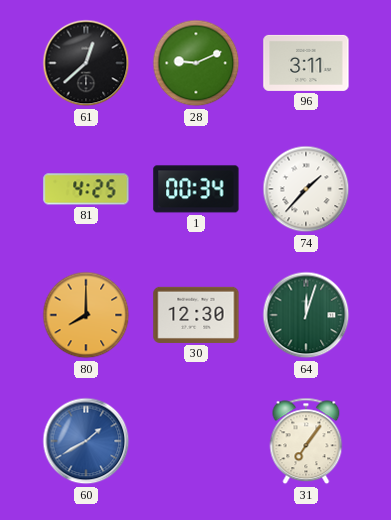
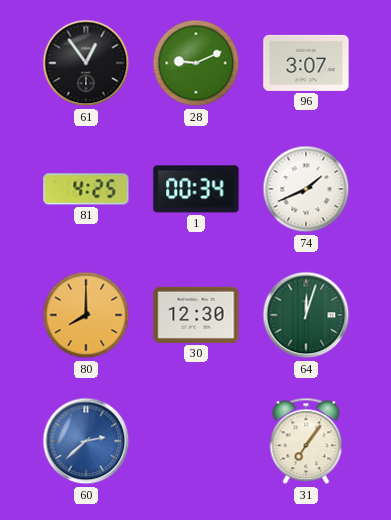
61: 12:38 -> 12:54
96: 3:11 -> 3:07
74: 1:37 -> 1:41
60: 1:40 -> 2:38
